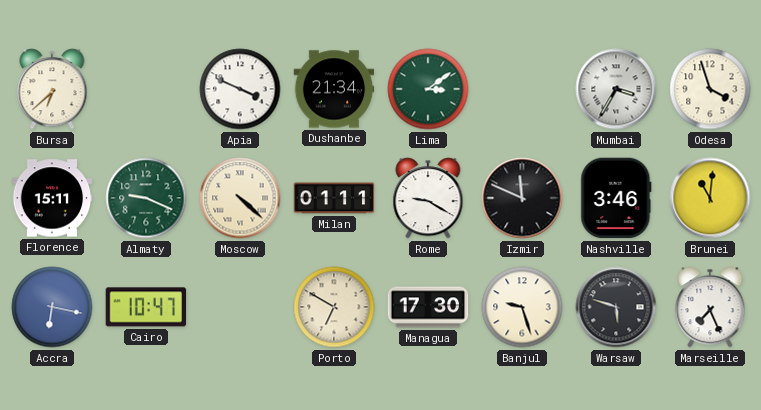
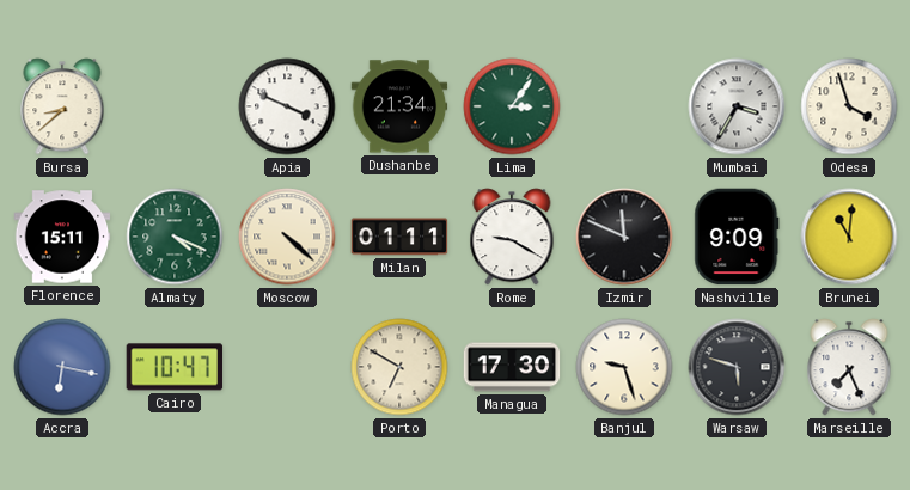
Bursa: 6:38 -> 8:38
Lima: 3:09 -> 3:06
Almaty: 9:19 -> 4:19
Nashville: 3:46 -> 9:09
